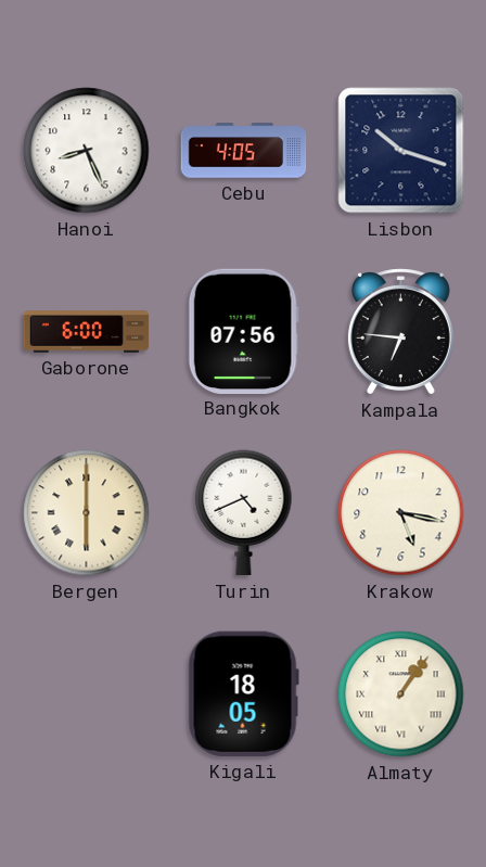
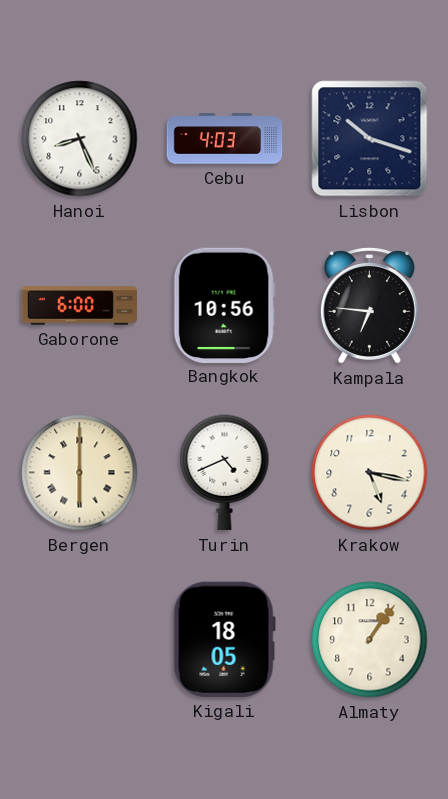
Cebu: 4:05 -> 4:03
Bangkok: 07:56 -> 10:56
Almaty numerals: Roman -> Arabic
